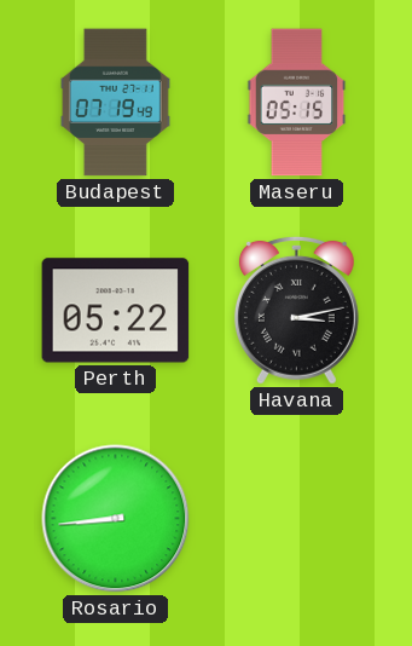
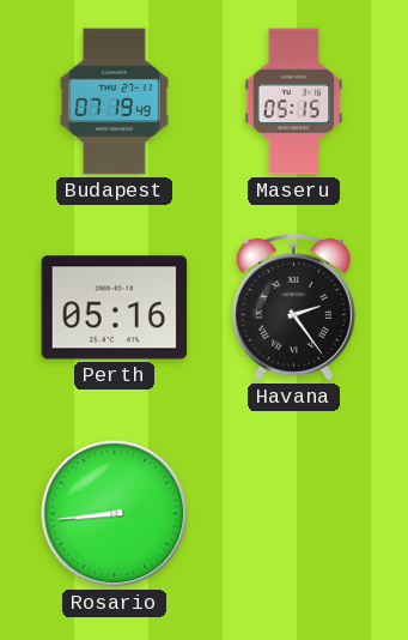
Perth: 05:22 -> 05:16
Havana: 3:13 -> 2:24
